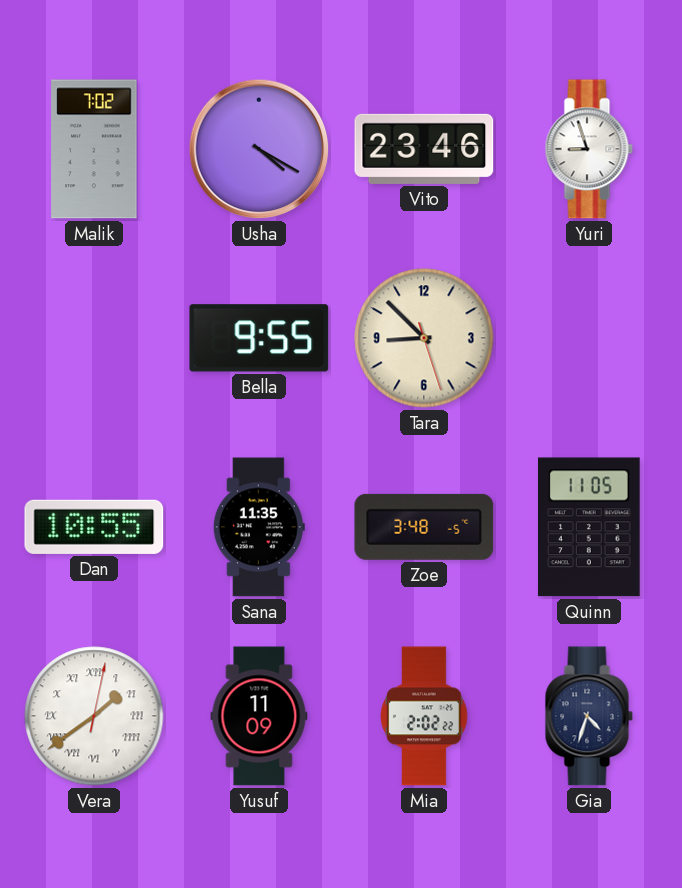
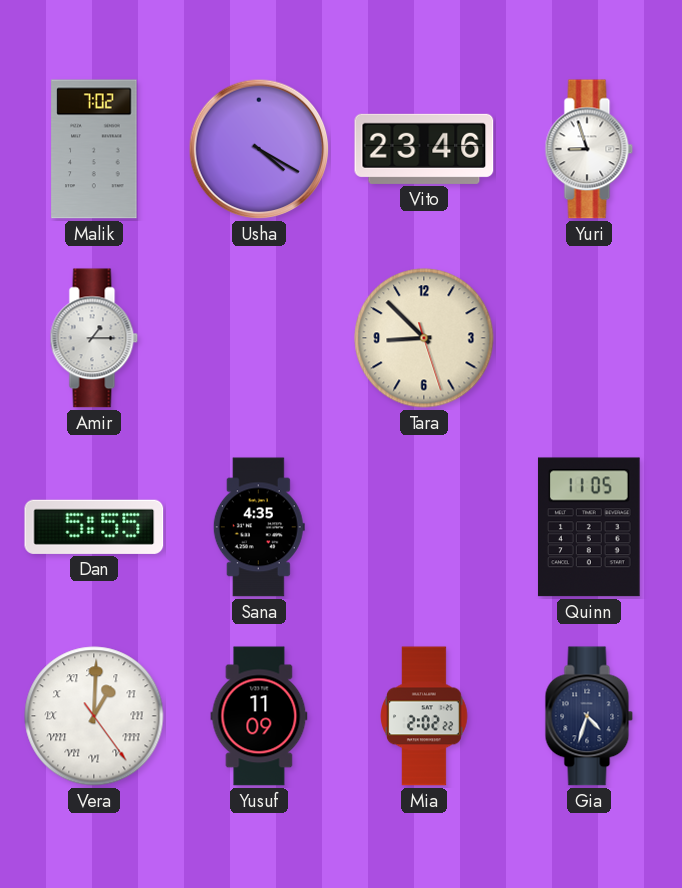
Amir: none -> 1:15
Bella: 9:55 -> none
Dan: 10:55 -> 5:55
Sana: 11:35 -> 4:35
Zoe: 3:48 -> none
Vera: 1:39 -> 1:00
